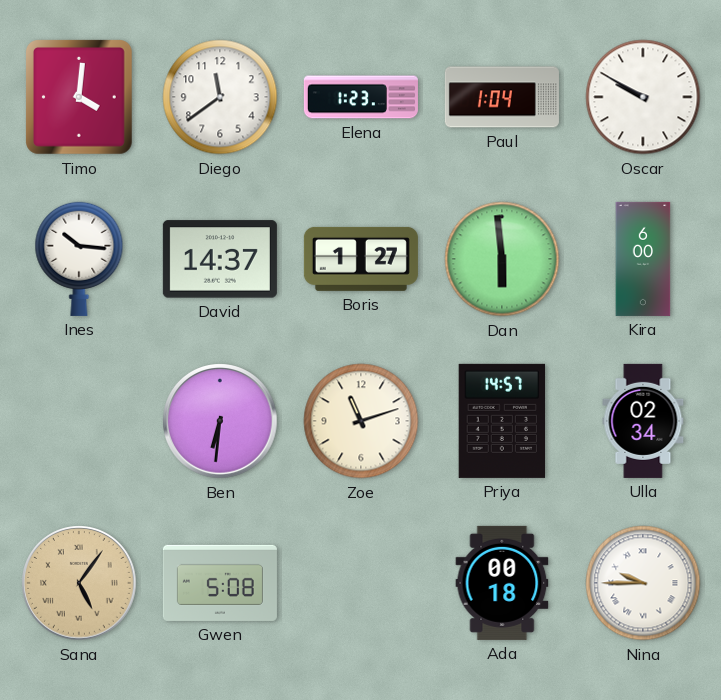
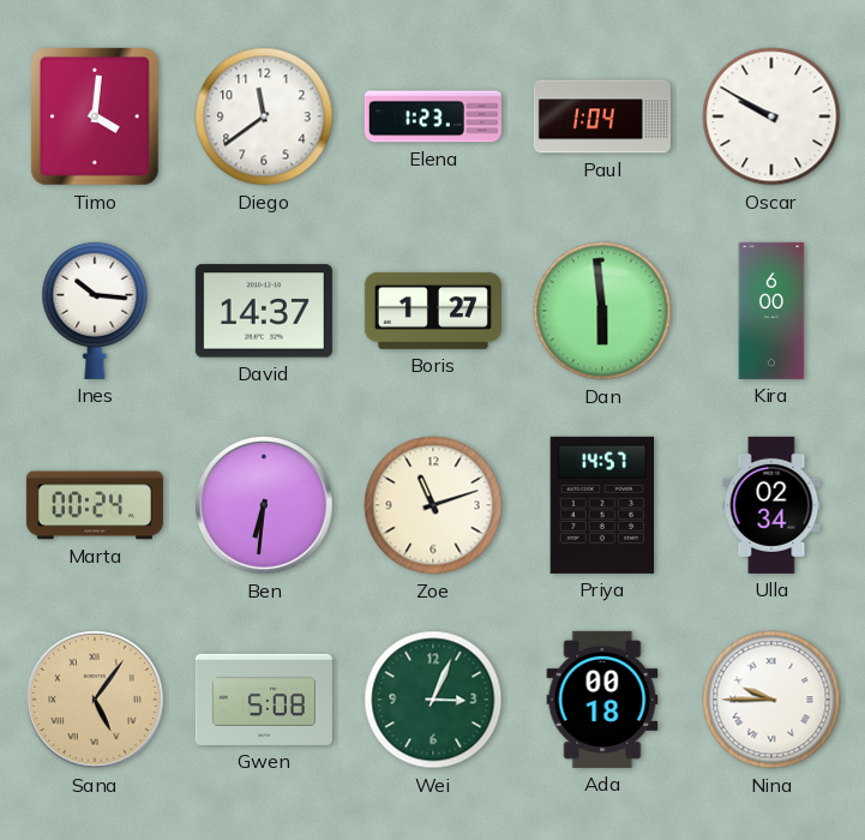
Marta: none -> 00:24
Wei: none -> 3:04
